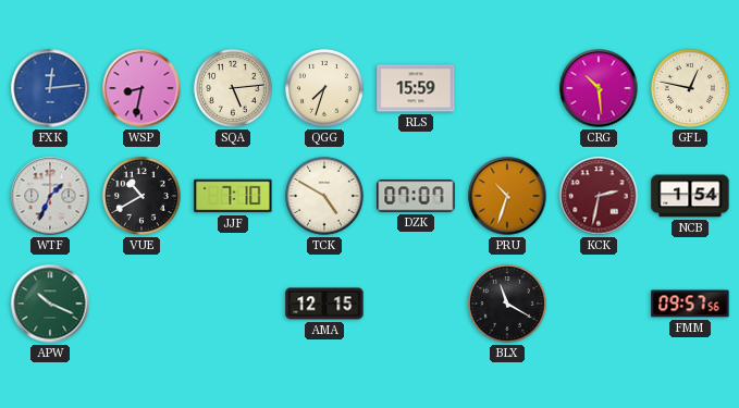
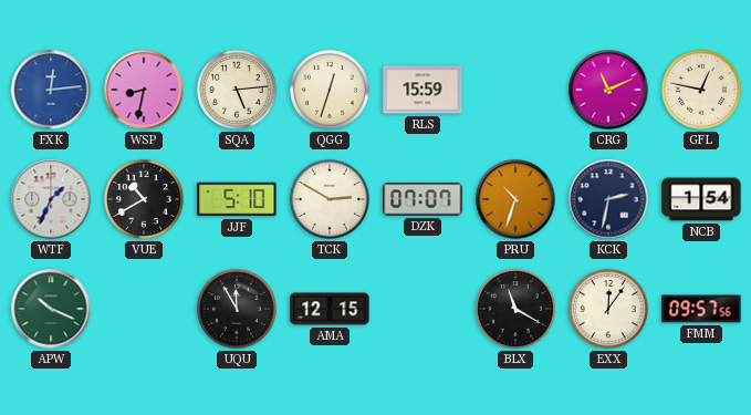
QGG: 7:33 -> 12:33
CRG: 10:29 -> 11:11
JJF: 7:10 -> 5:10
TCK: 4:50 -> 2:50
KCK dial: burgundy -> navy
UQU: none -> 11:55
EXX: none -> 12:06
